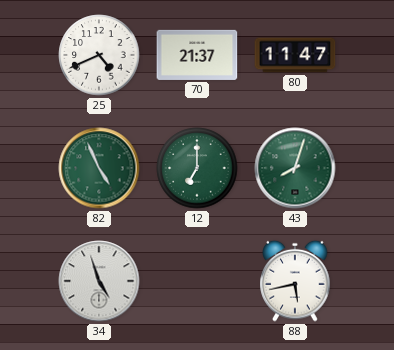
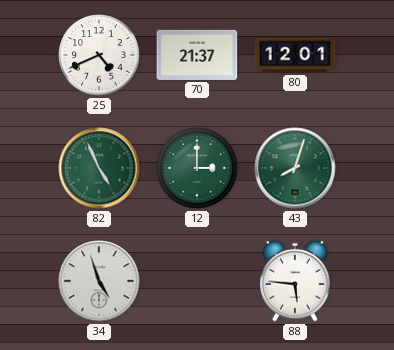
80: 11:47 -> 12:01
12: 7:00 -> 3:00
88: 5:43 -> 5:46
